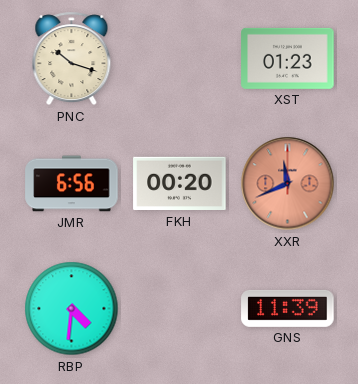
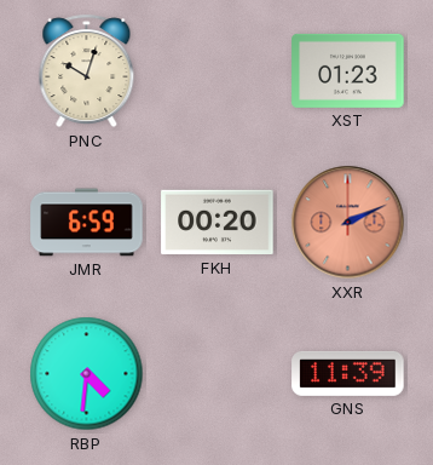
PNC: 10:18 -> 10:03
JMR: 6:56 -> 6:59
XXR: 11:41 -> 2:11
